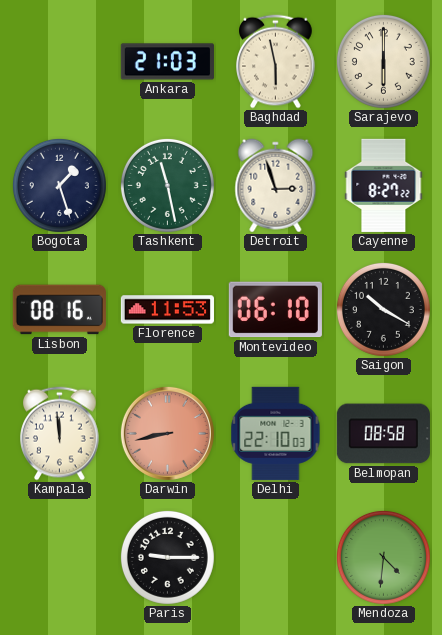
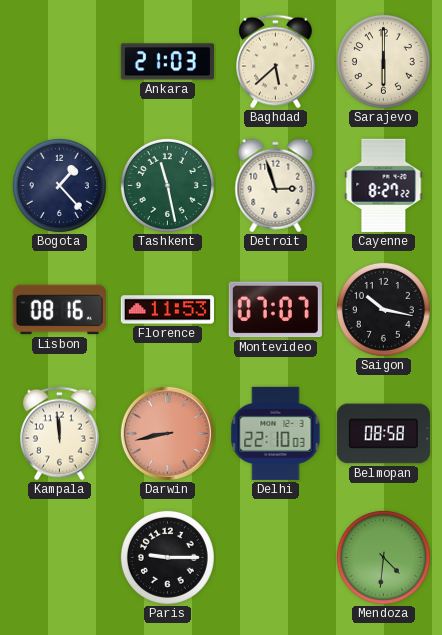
Baghdad: 5:58 -> 5:38
Bogota: 1:27 -> 1:23
Montevideo: 06:10 -> 07:07
Saigon: 10:20 -> 10:17
